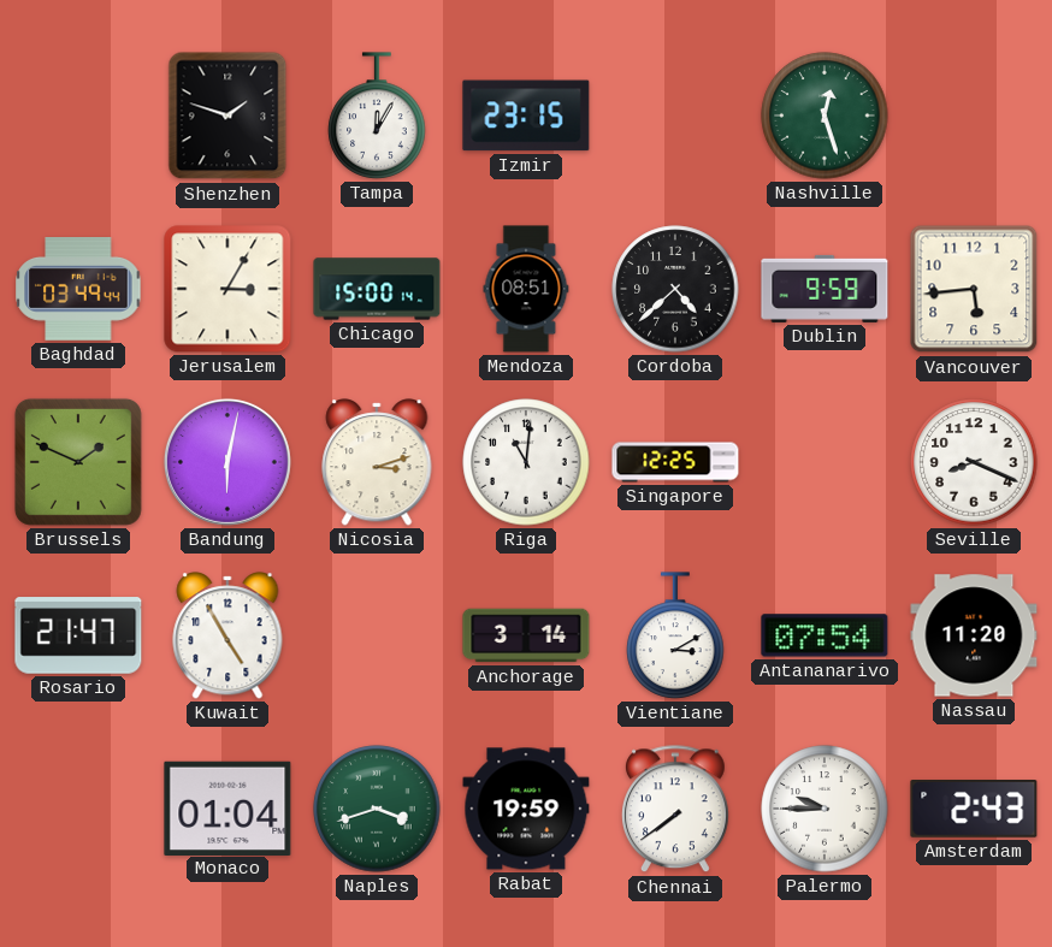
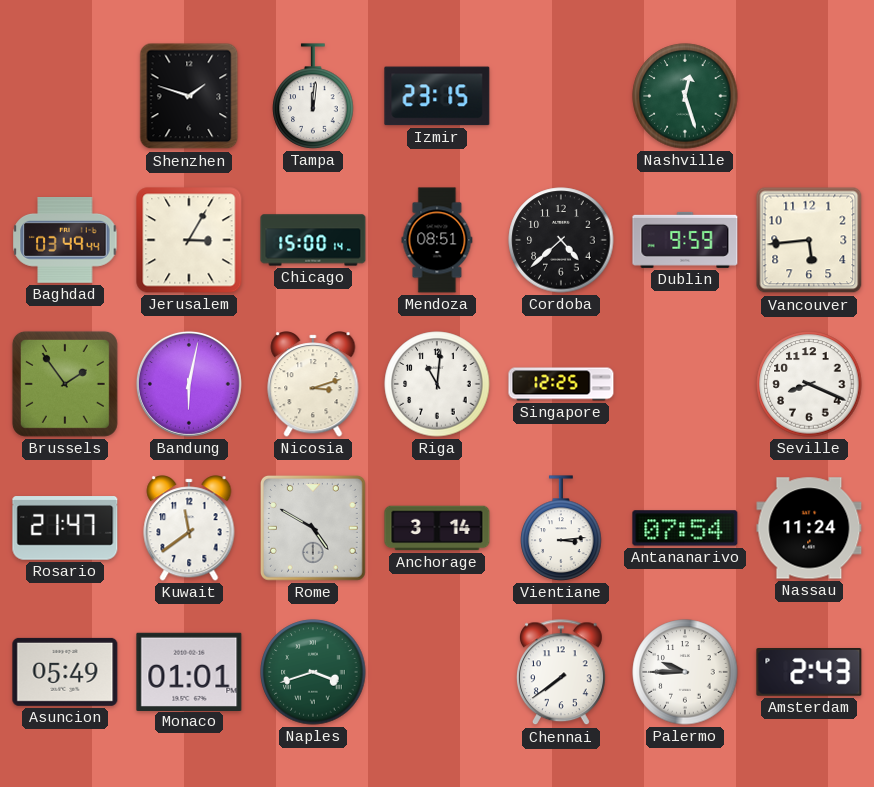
Tampa: 12:05 -> 12:01
Brussels: 1:49 -> 1:54
Kuwait: 4:55 -> 11:39
Rome: none -> 4:50
Vientiane: 3:10 -> 3:14
Nassau: 11:20 -> 11:24
Asuncion: none -> 05:49
Monaco: 01:04 -> 01:01
Rabat: 19:59 -> none
